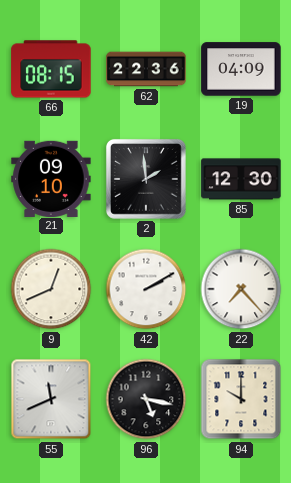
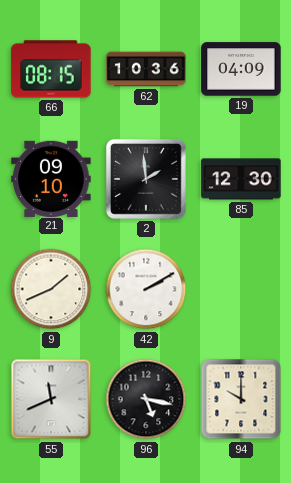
62: 22:36 -> 10:36
9: 12:41 -> 1:41
22: 7:23 -> none
